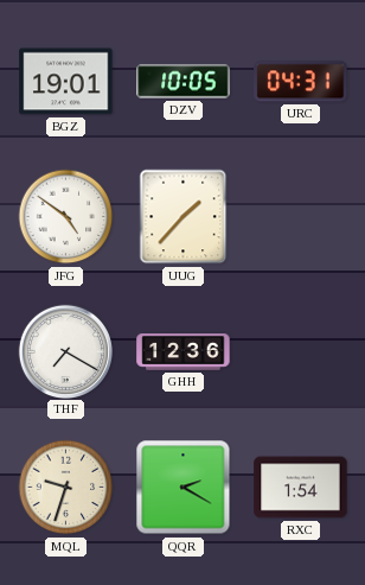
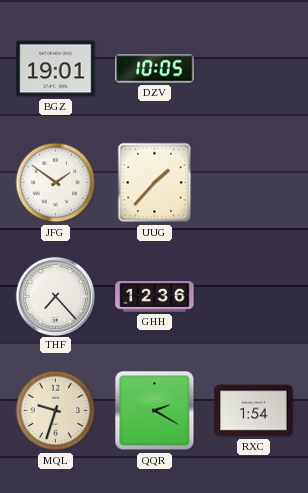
URC: 04:31 -> none
JFG: 4:51 -> 1:51
THF: 7:20 -> 7:23
